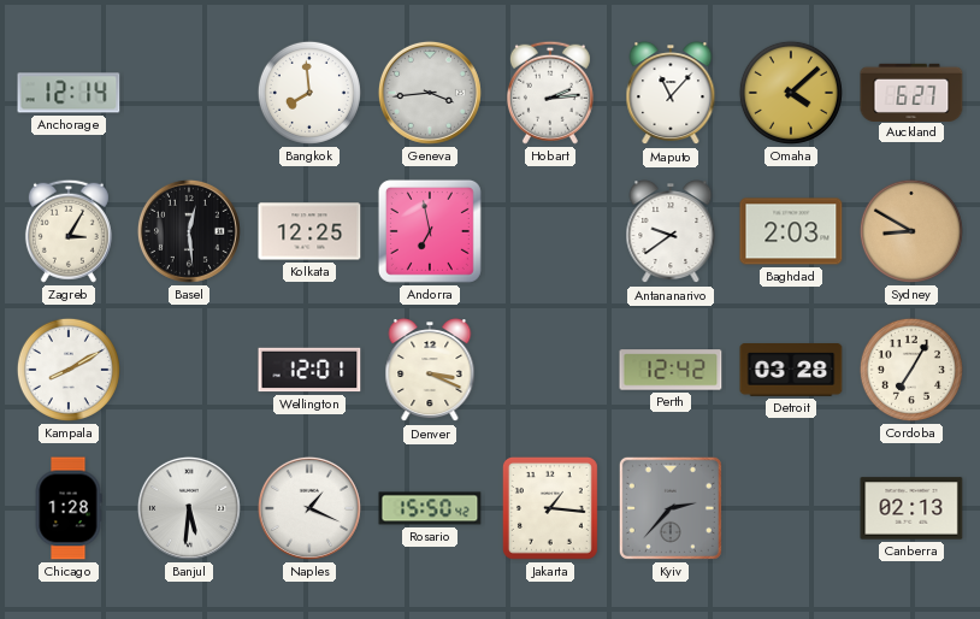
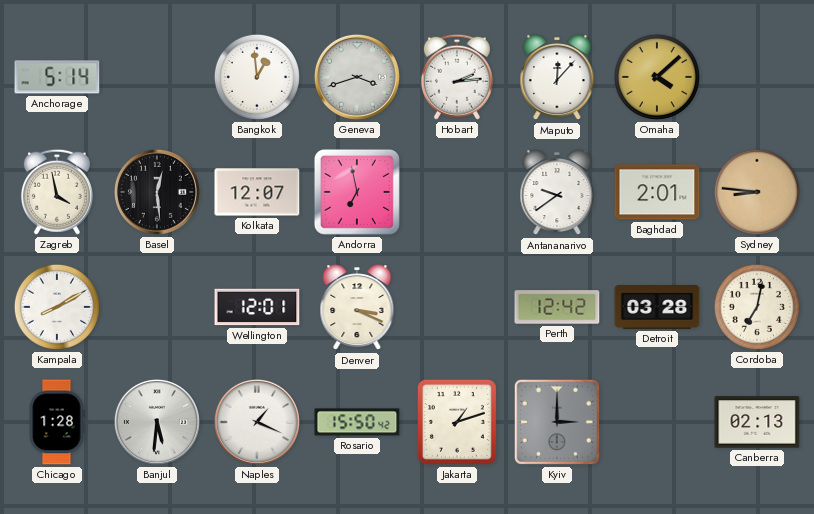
Anchorage: 12:14 -> 5:14
Bangkok: 7:59 -> 12:59
Geneva: 3:44 -> 3:42
Maputo: 11:07 -> 12:07
Auckland: 6:27 -> none
Zagreb: 3:05 -> 3:58
Kolkata: 12:25 -> 12:07
Baghdad: 2:03 -> 2:01
Sydney: 8:50 -> 8:46
Cordoba: 7:05 -> 7:02
Jakarta: 1:16 -> 1:12
Kyiv: 2:37 -> 3:00
